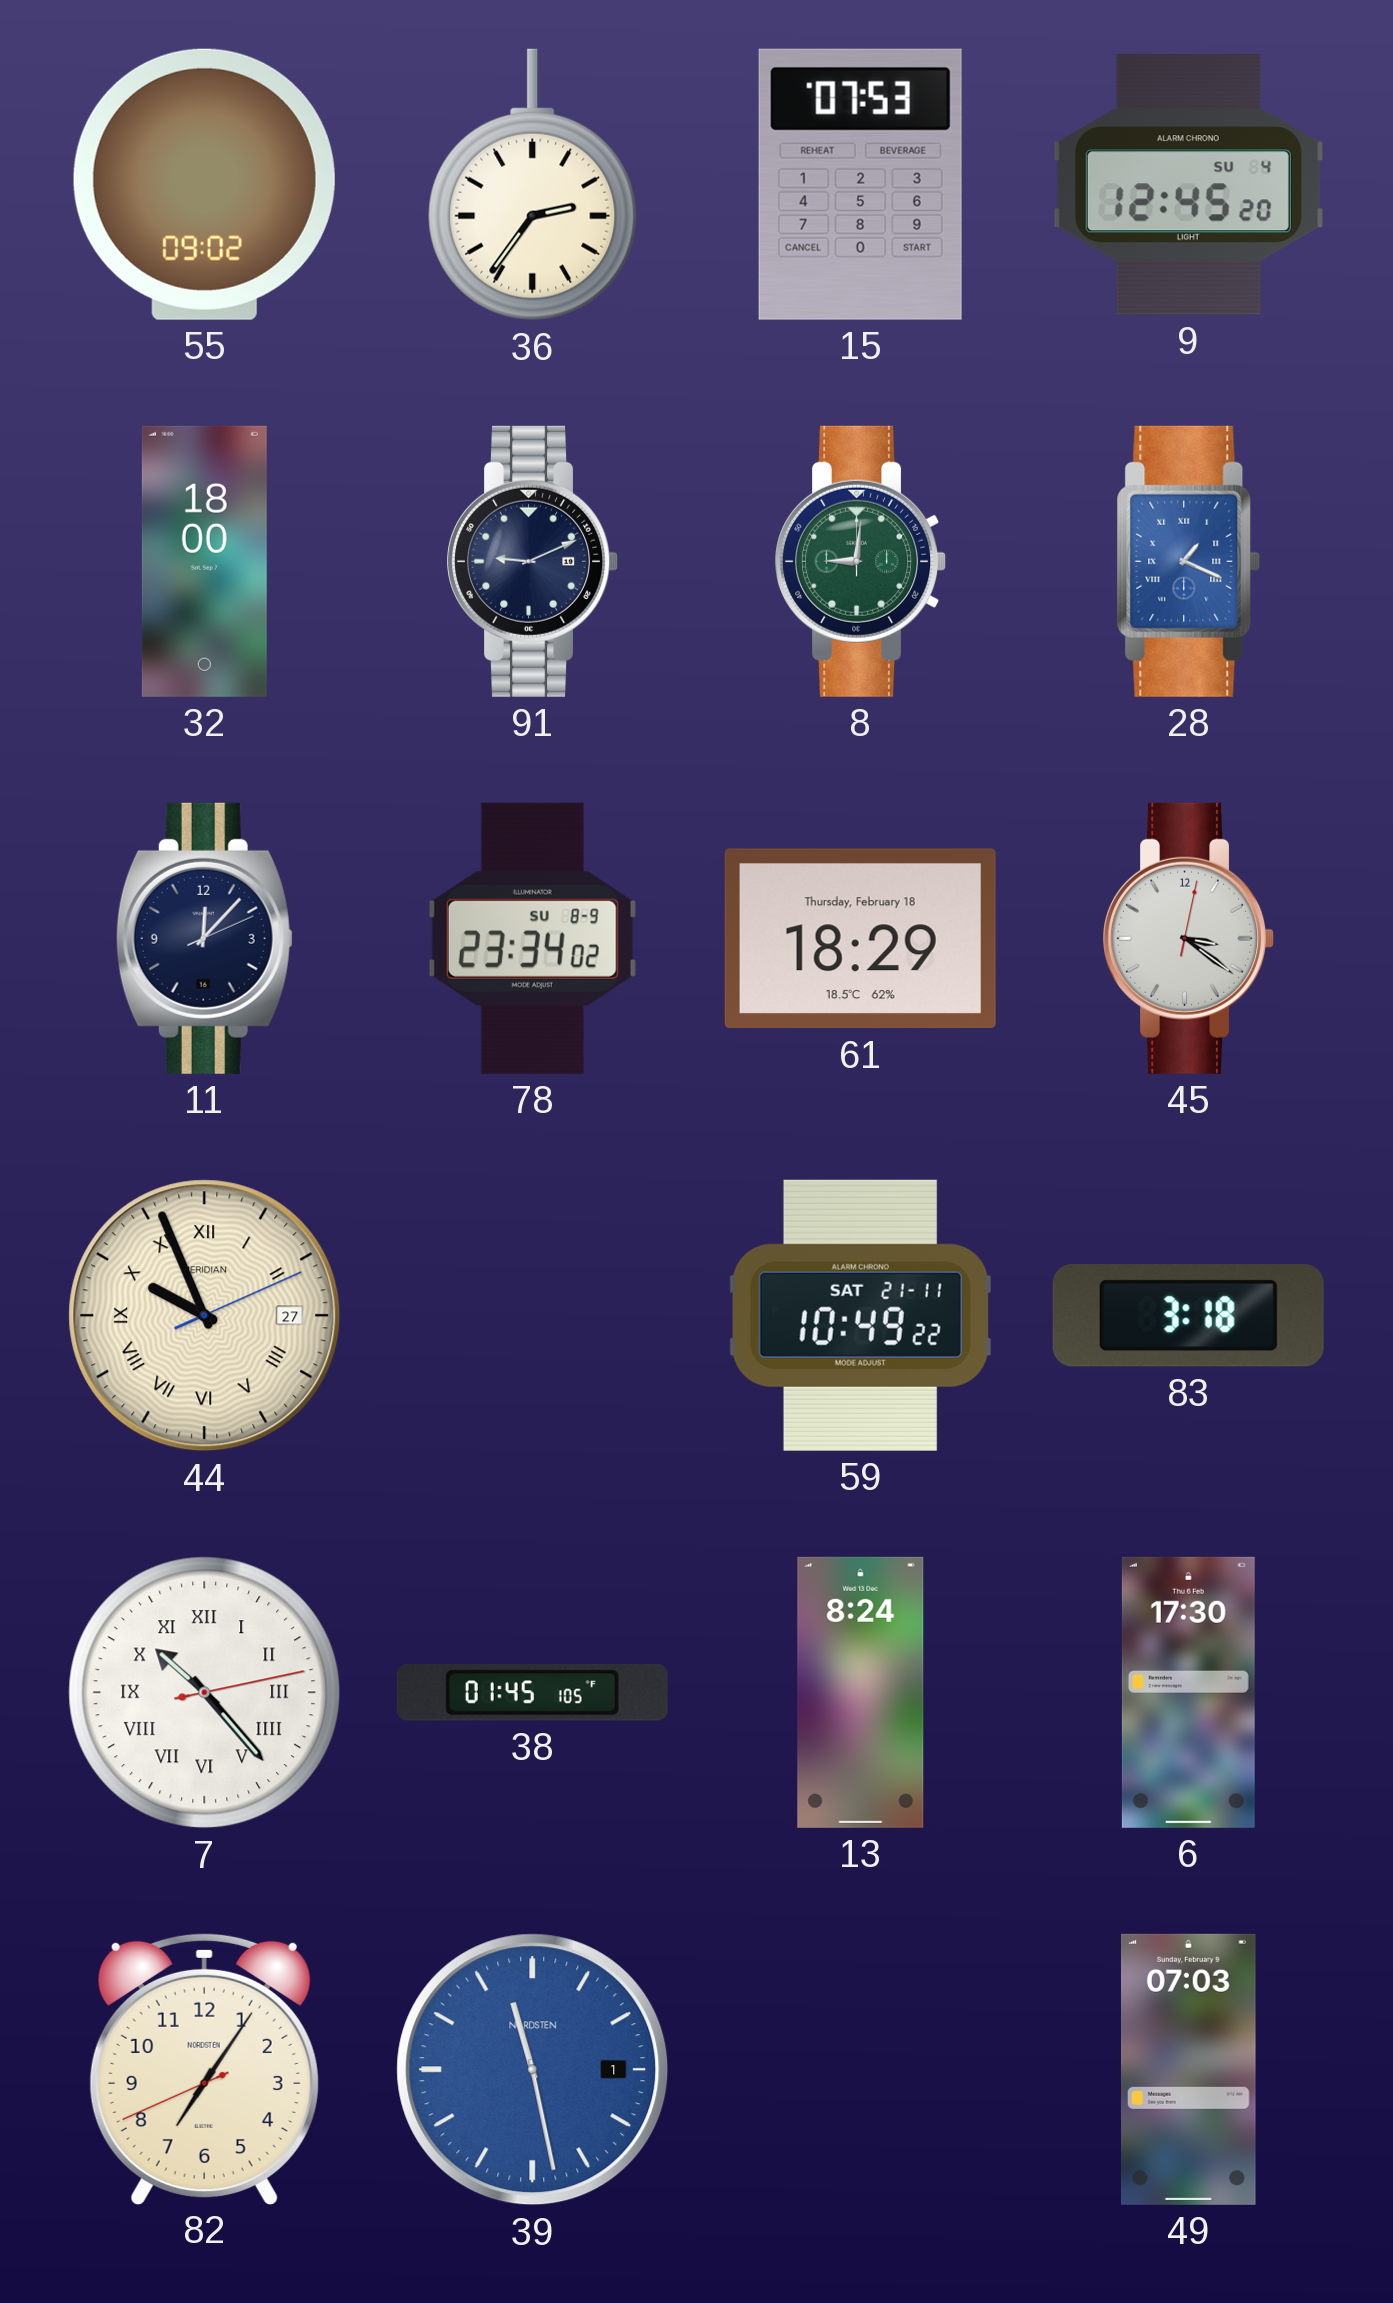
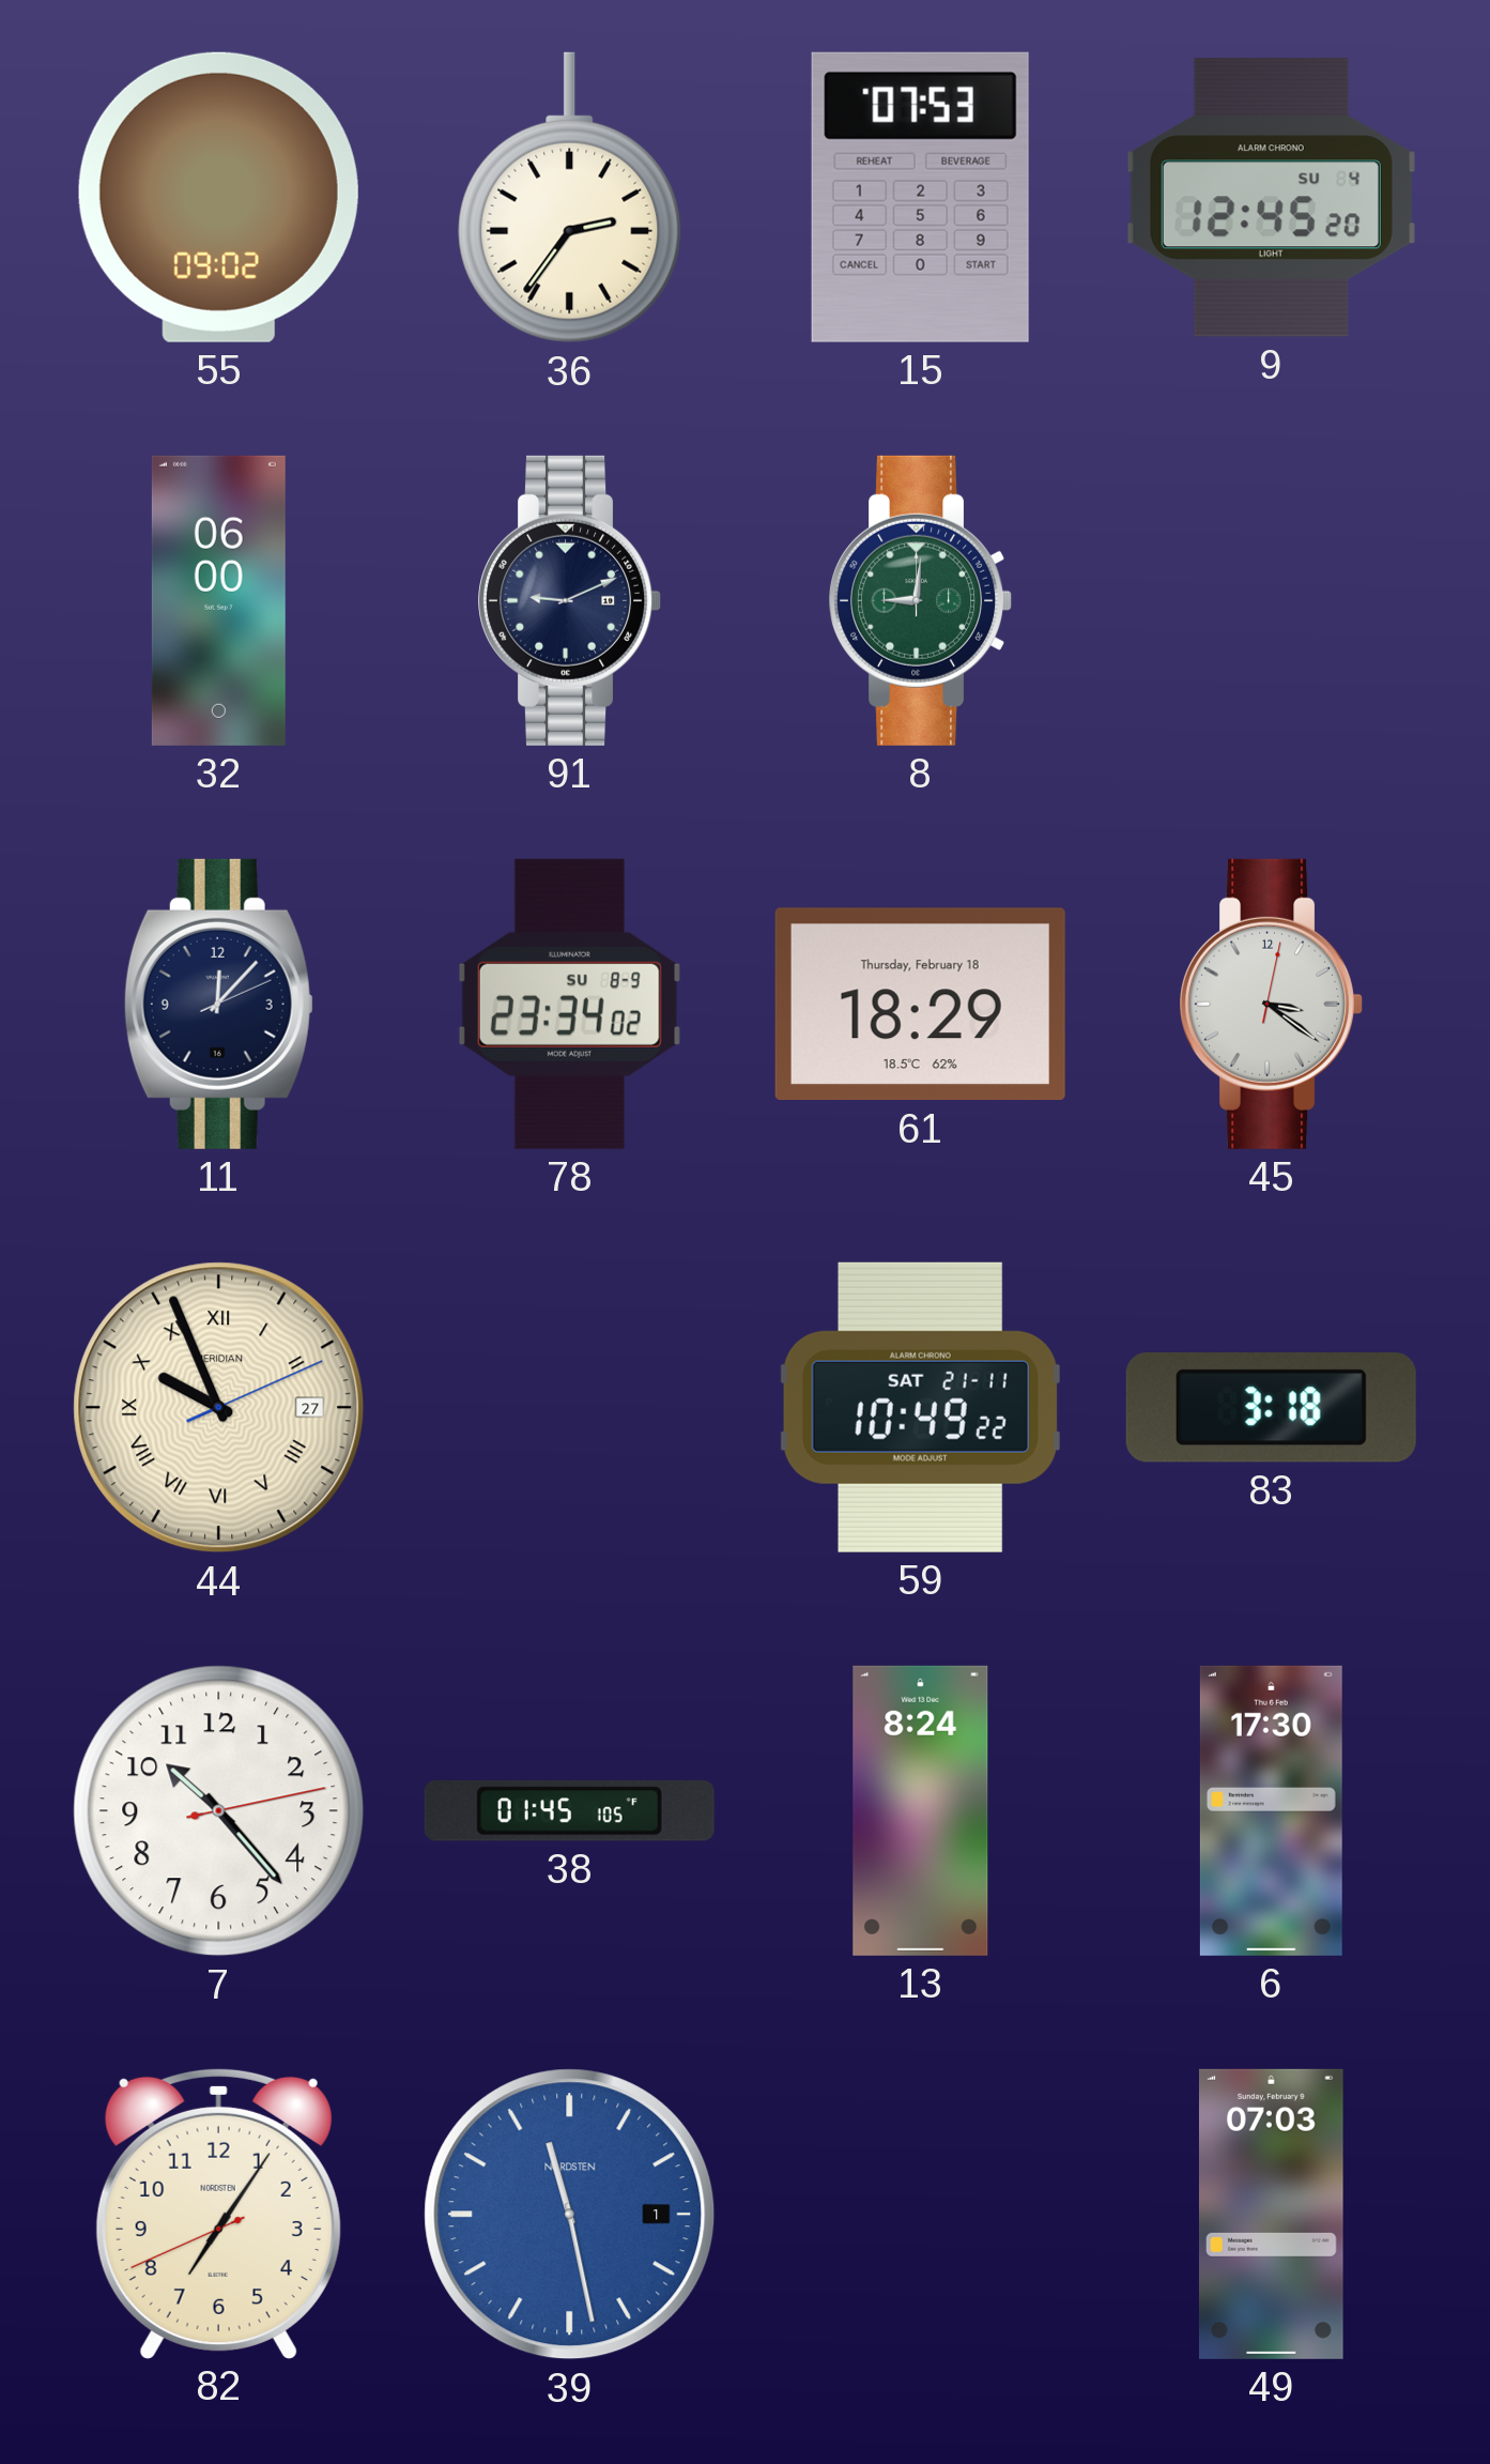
32: 18:00 -> 06:00
28: 1:19 -> none
7 numerals: Roman -> Arabic
